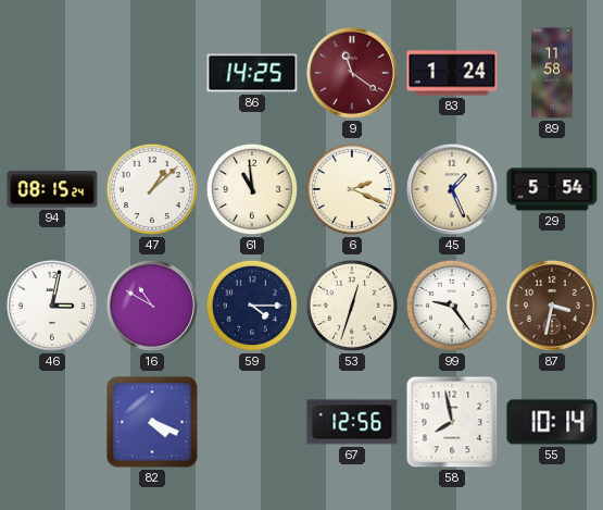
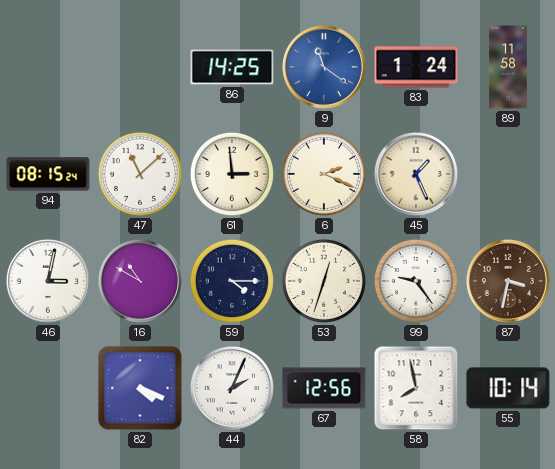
9 dial: burgundy -> blue
47: 1:08 -> 11:08
61: 10:59 -> 2:59
29: 5:54 -> none
44: none -> 2:04
